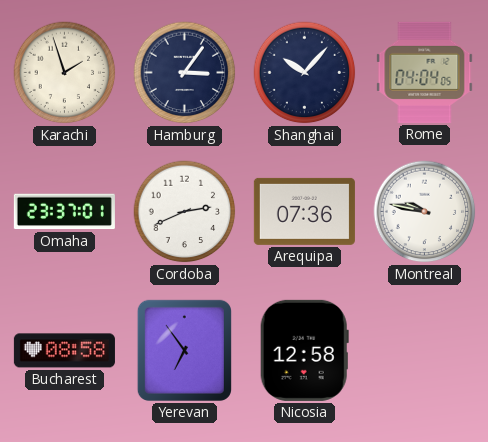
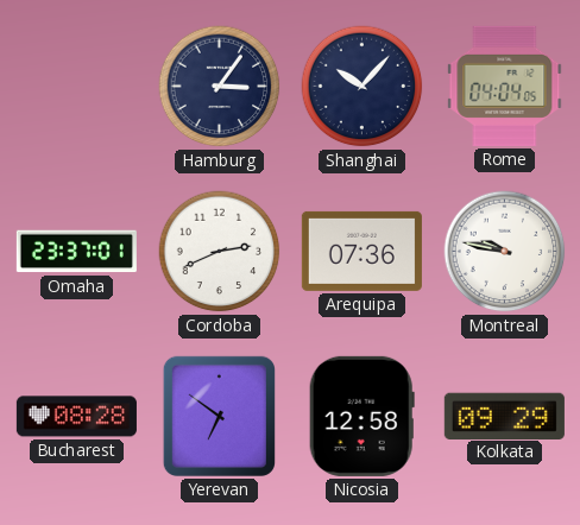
Karachi: 1:57 -> none
Bucharest: 08:58 -> 08:28
Yerevan: 6:54 -> 6:51
Kolkata: none -> 09:29
